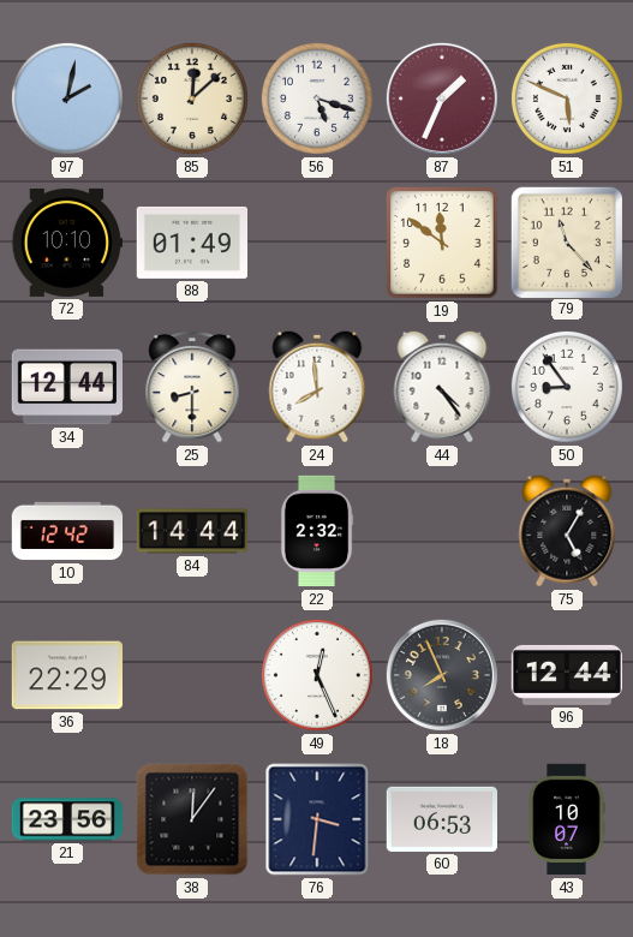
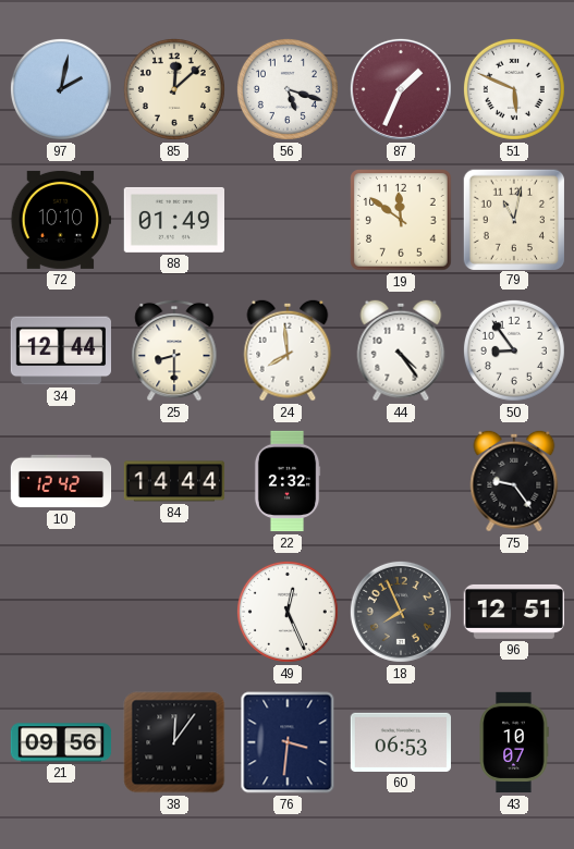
79: 11:23 -> 11:02
75: 5:05 -> 9:24
36: 22:29 -> none
96: 12:44 -> 12:51
21: 23:56 -> 09:56
